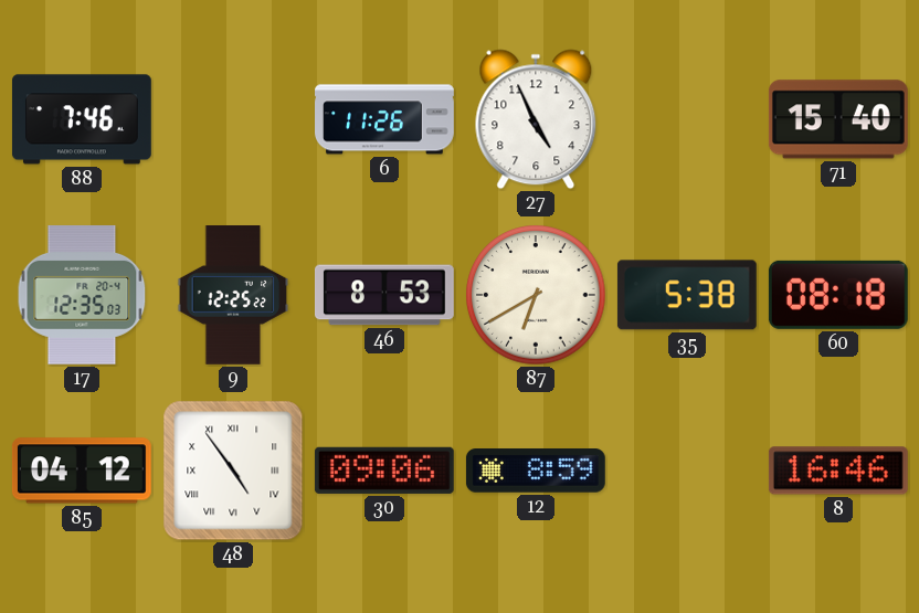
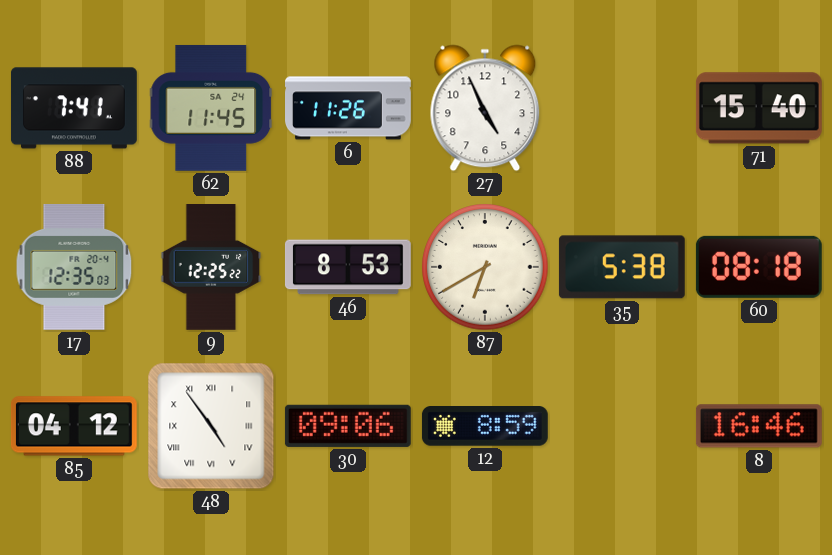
88: 7:46 -> 7:41
62: none -> 11:45
